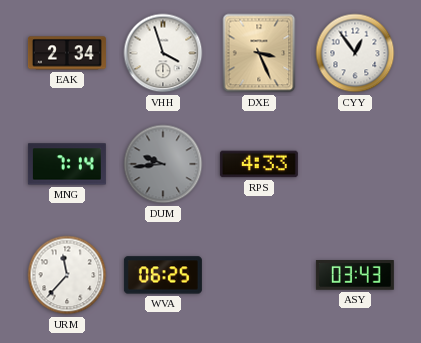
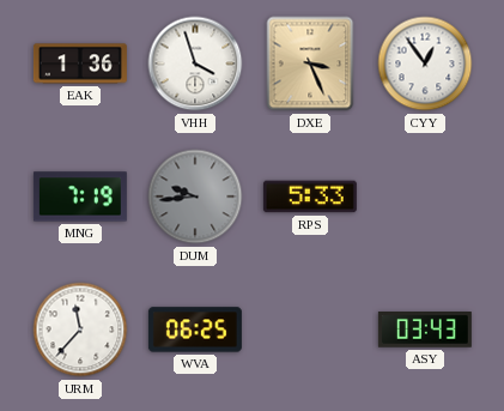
EAK: 2:34 -> 1:36
MNG: 7:14 -> 7:19
RPS: 4:33 -> 5:33
